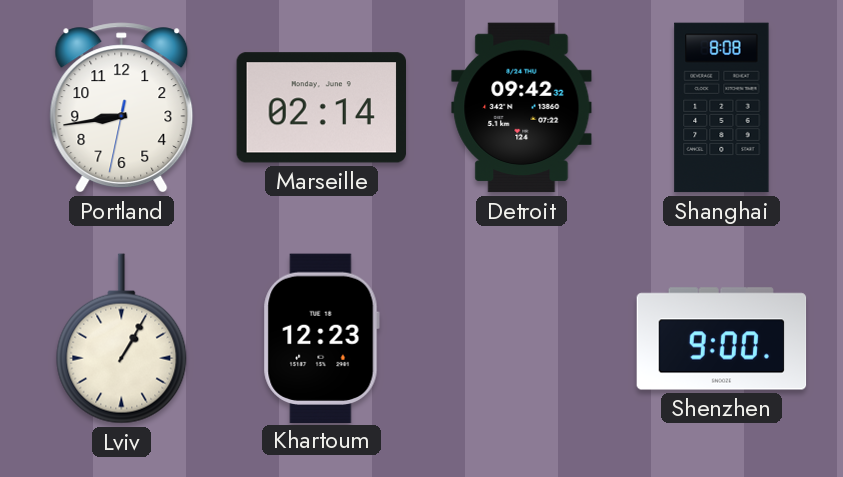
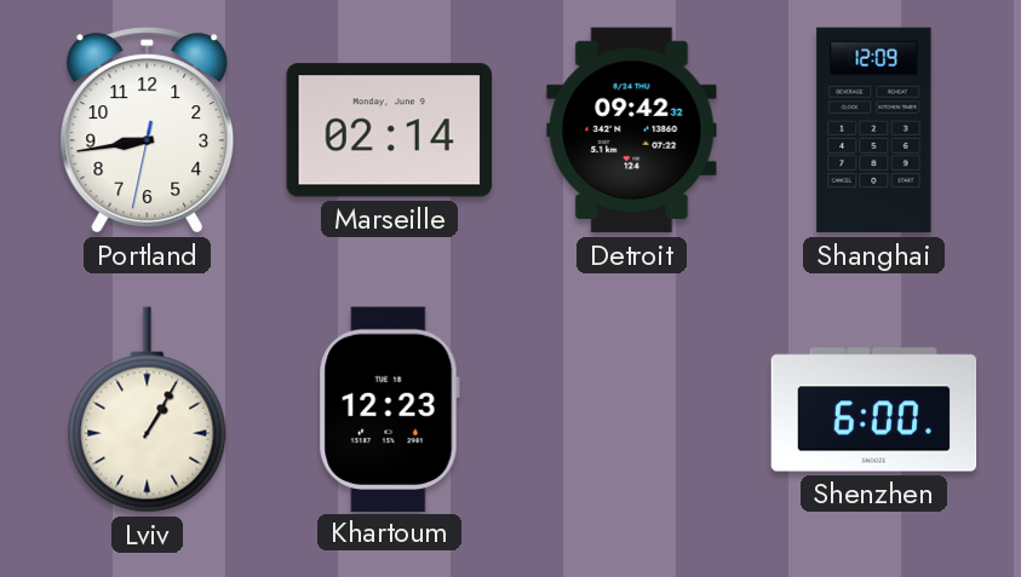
Shanghai: 8:08 -> 12:09
Shenzhen: 9:00 -> 6:00
